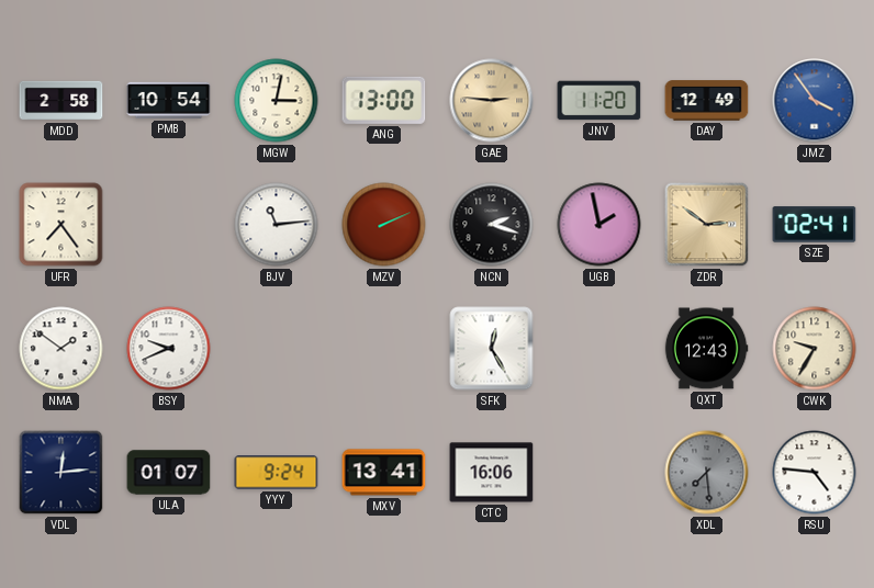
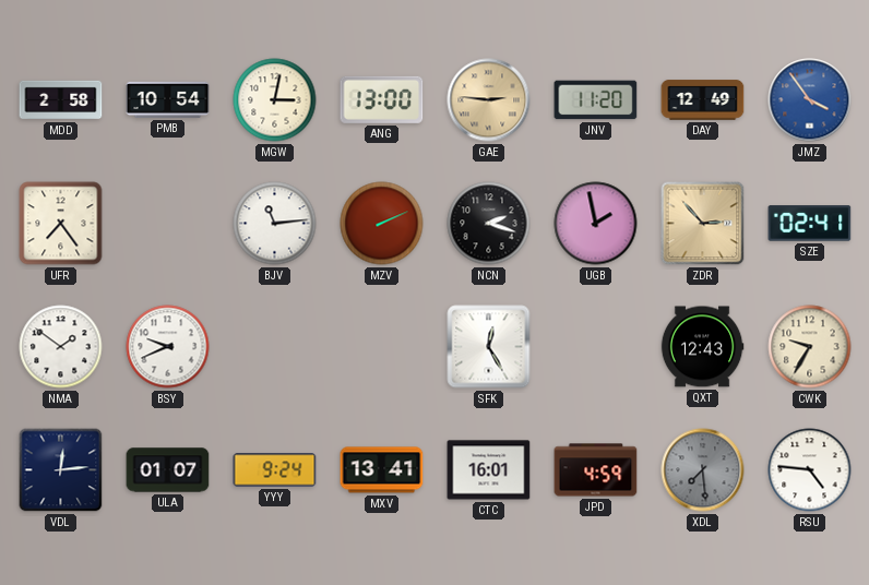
ZDR: 2:51 -> 2:53
CTC: 16:06 -> 16:01
JPD: none -> 4:59
